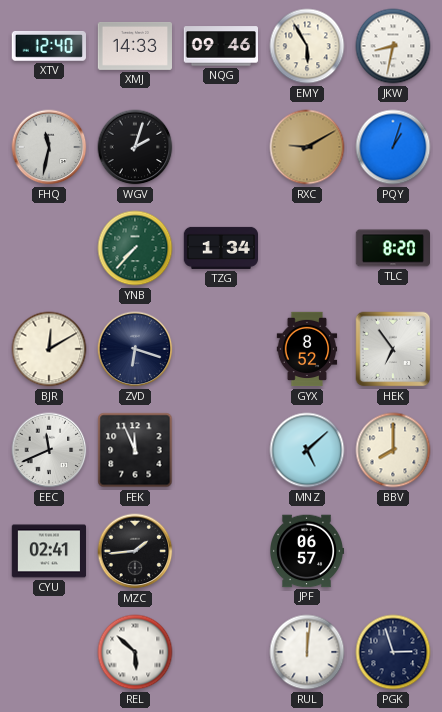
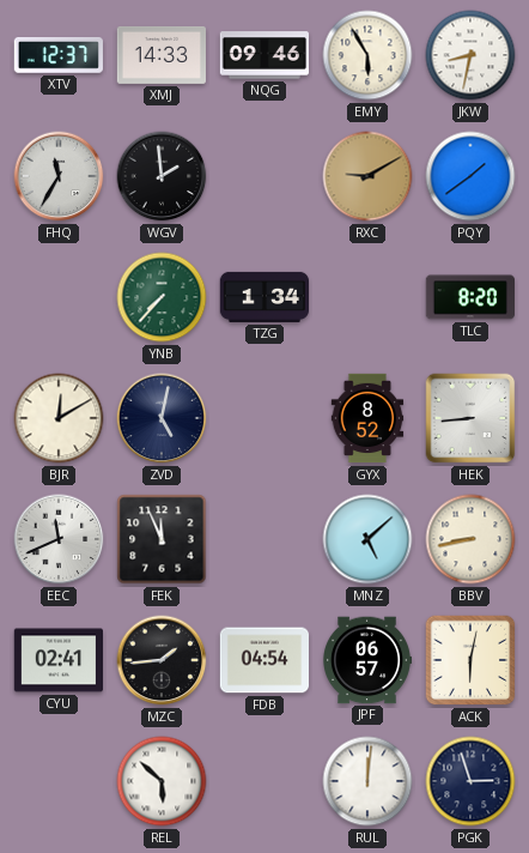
XTV: 12:40 -> 12:37
FHQ: 11:32 -> 11:35
WGV: 2:03 -> 1:59
PQY: 1:03 -> 1:39
ZVD: 6:18 -> 5:02
HEK: 6:54 -> 8:44
BBV: 8:00 -> 8:43
FDB: none -> 04:54
ACK: none -> 6:02
